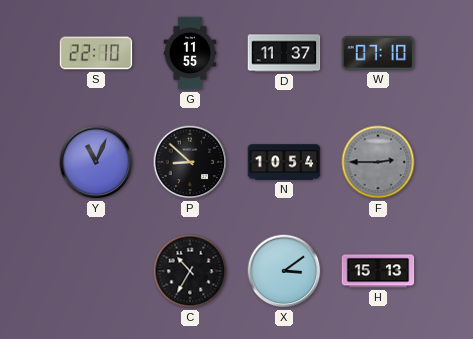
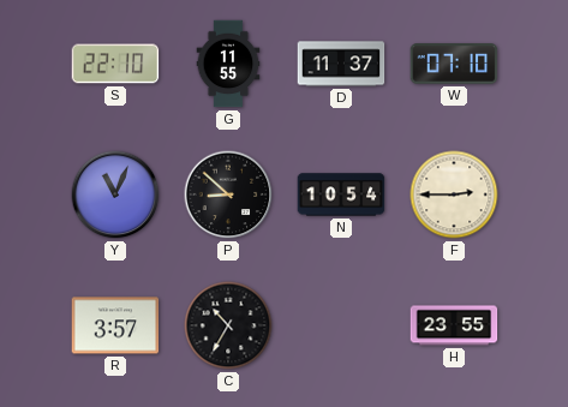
F dial: grey -> cream
R: none -> 3:57
X: 3:09 -> none
H: 15:13 -> 23:55
